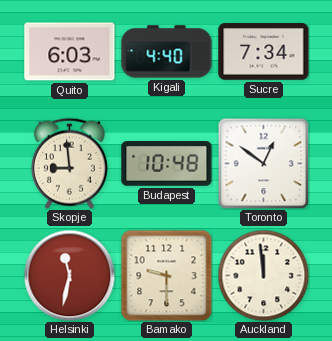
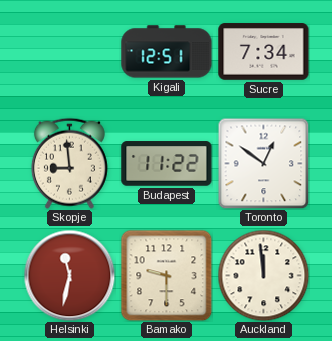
Quito: 6:03 -> none
Kigali: 4:40 -> 12:51
Budapest: 10:48 -> 11:22
